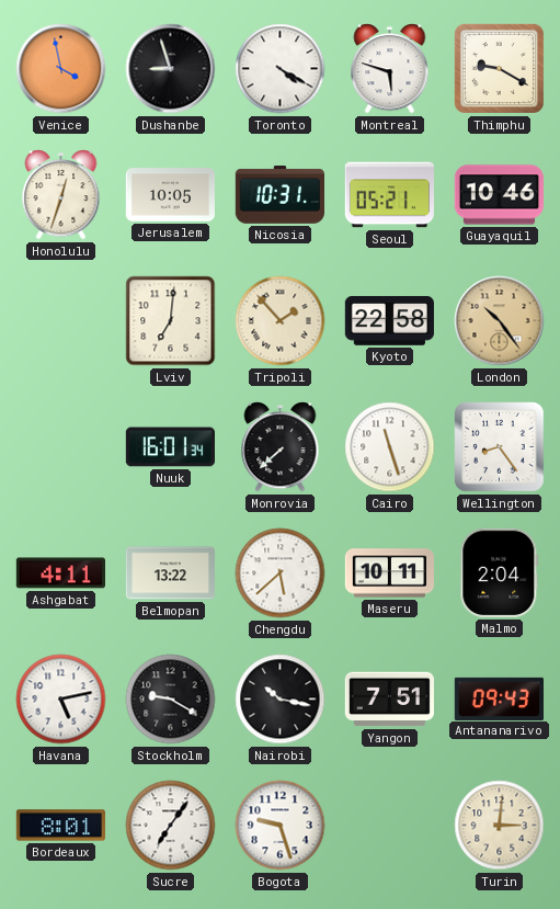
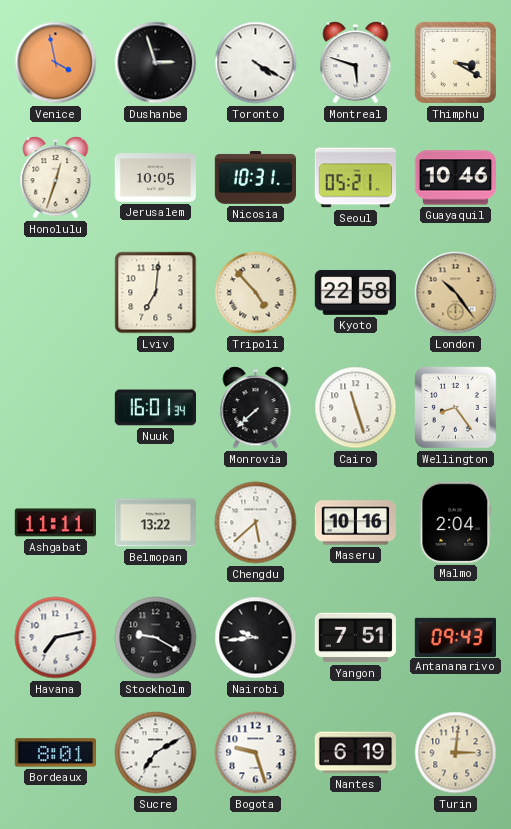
Dushanbe: 8:57 -> 2:57
Thimphu: 9:20 -> 3:20
Tripoli: 1:53 -> 4:53
Ashgabat: 4:11 -> 11:11
Maseru: 10:11 -> 10:16
Havana: 5:13 -> 7:13
Nairobi: 10:17 -> 9:44
Sucre: 7:06 -> 7:10
Nantes: none -> 6:19
